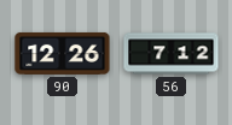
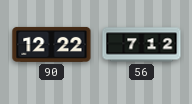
90: 12:26 -> 12:22
